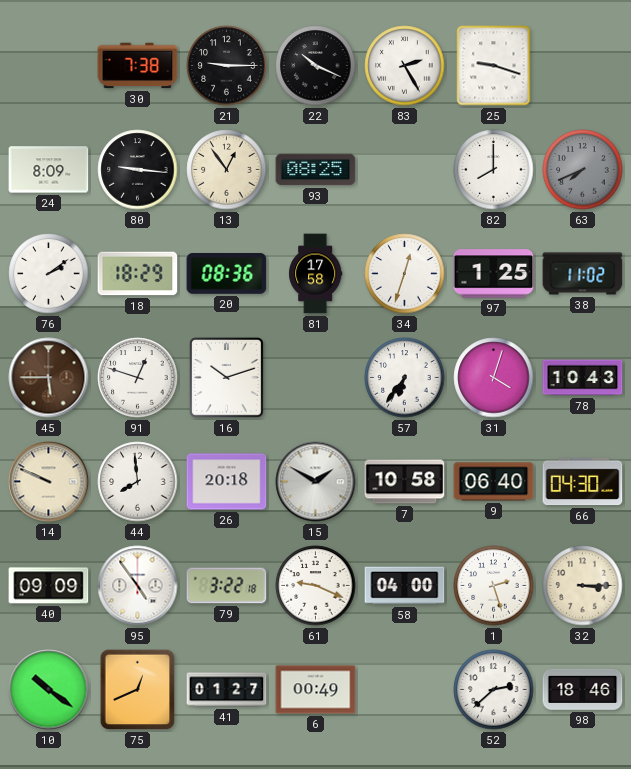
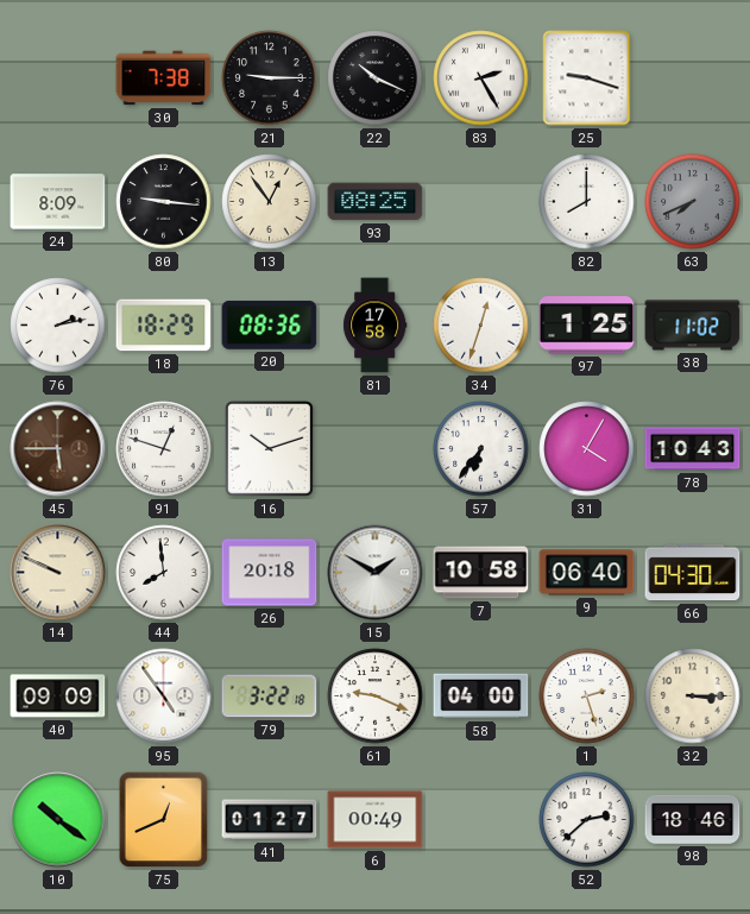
76: 2:09 -> 2:13
31: 4:03 -> 4:05
